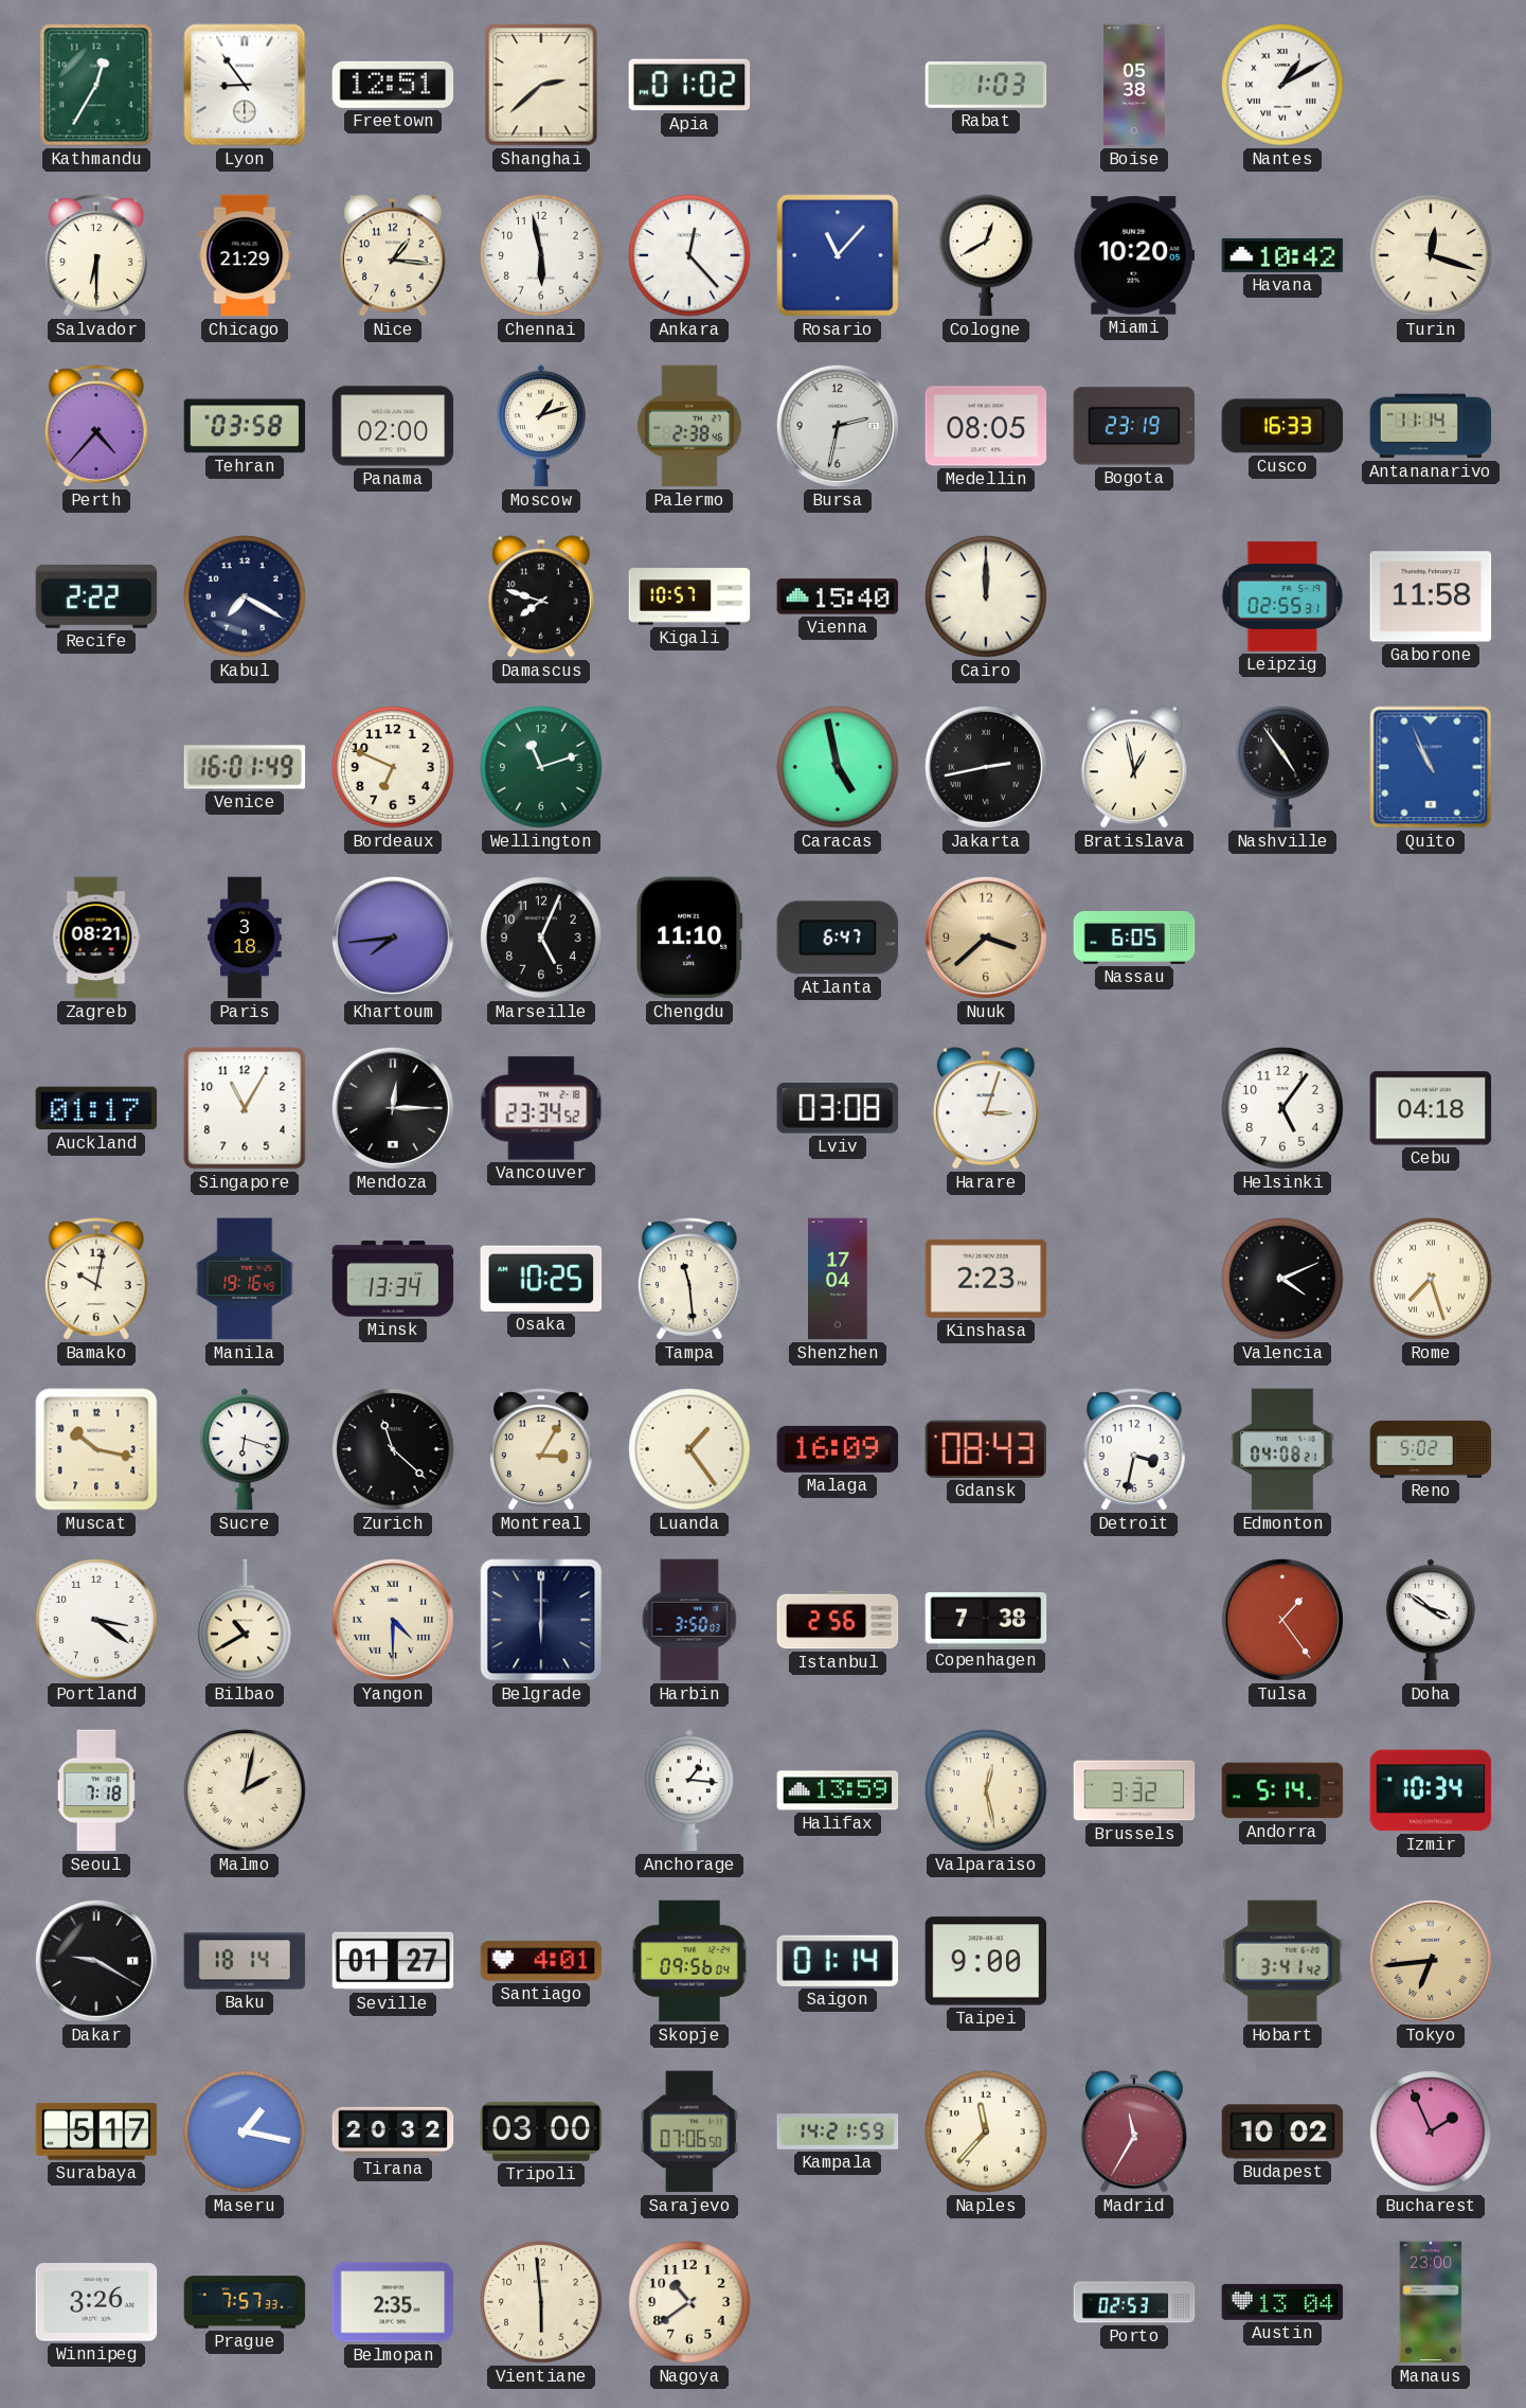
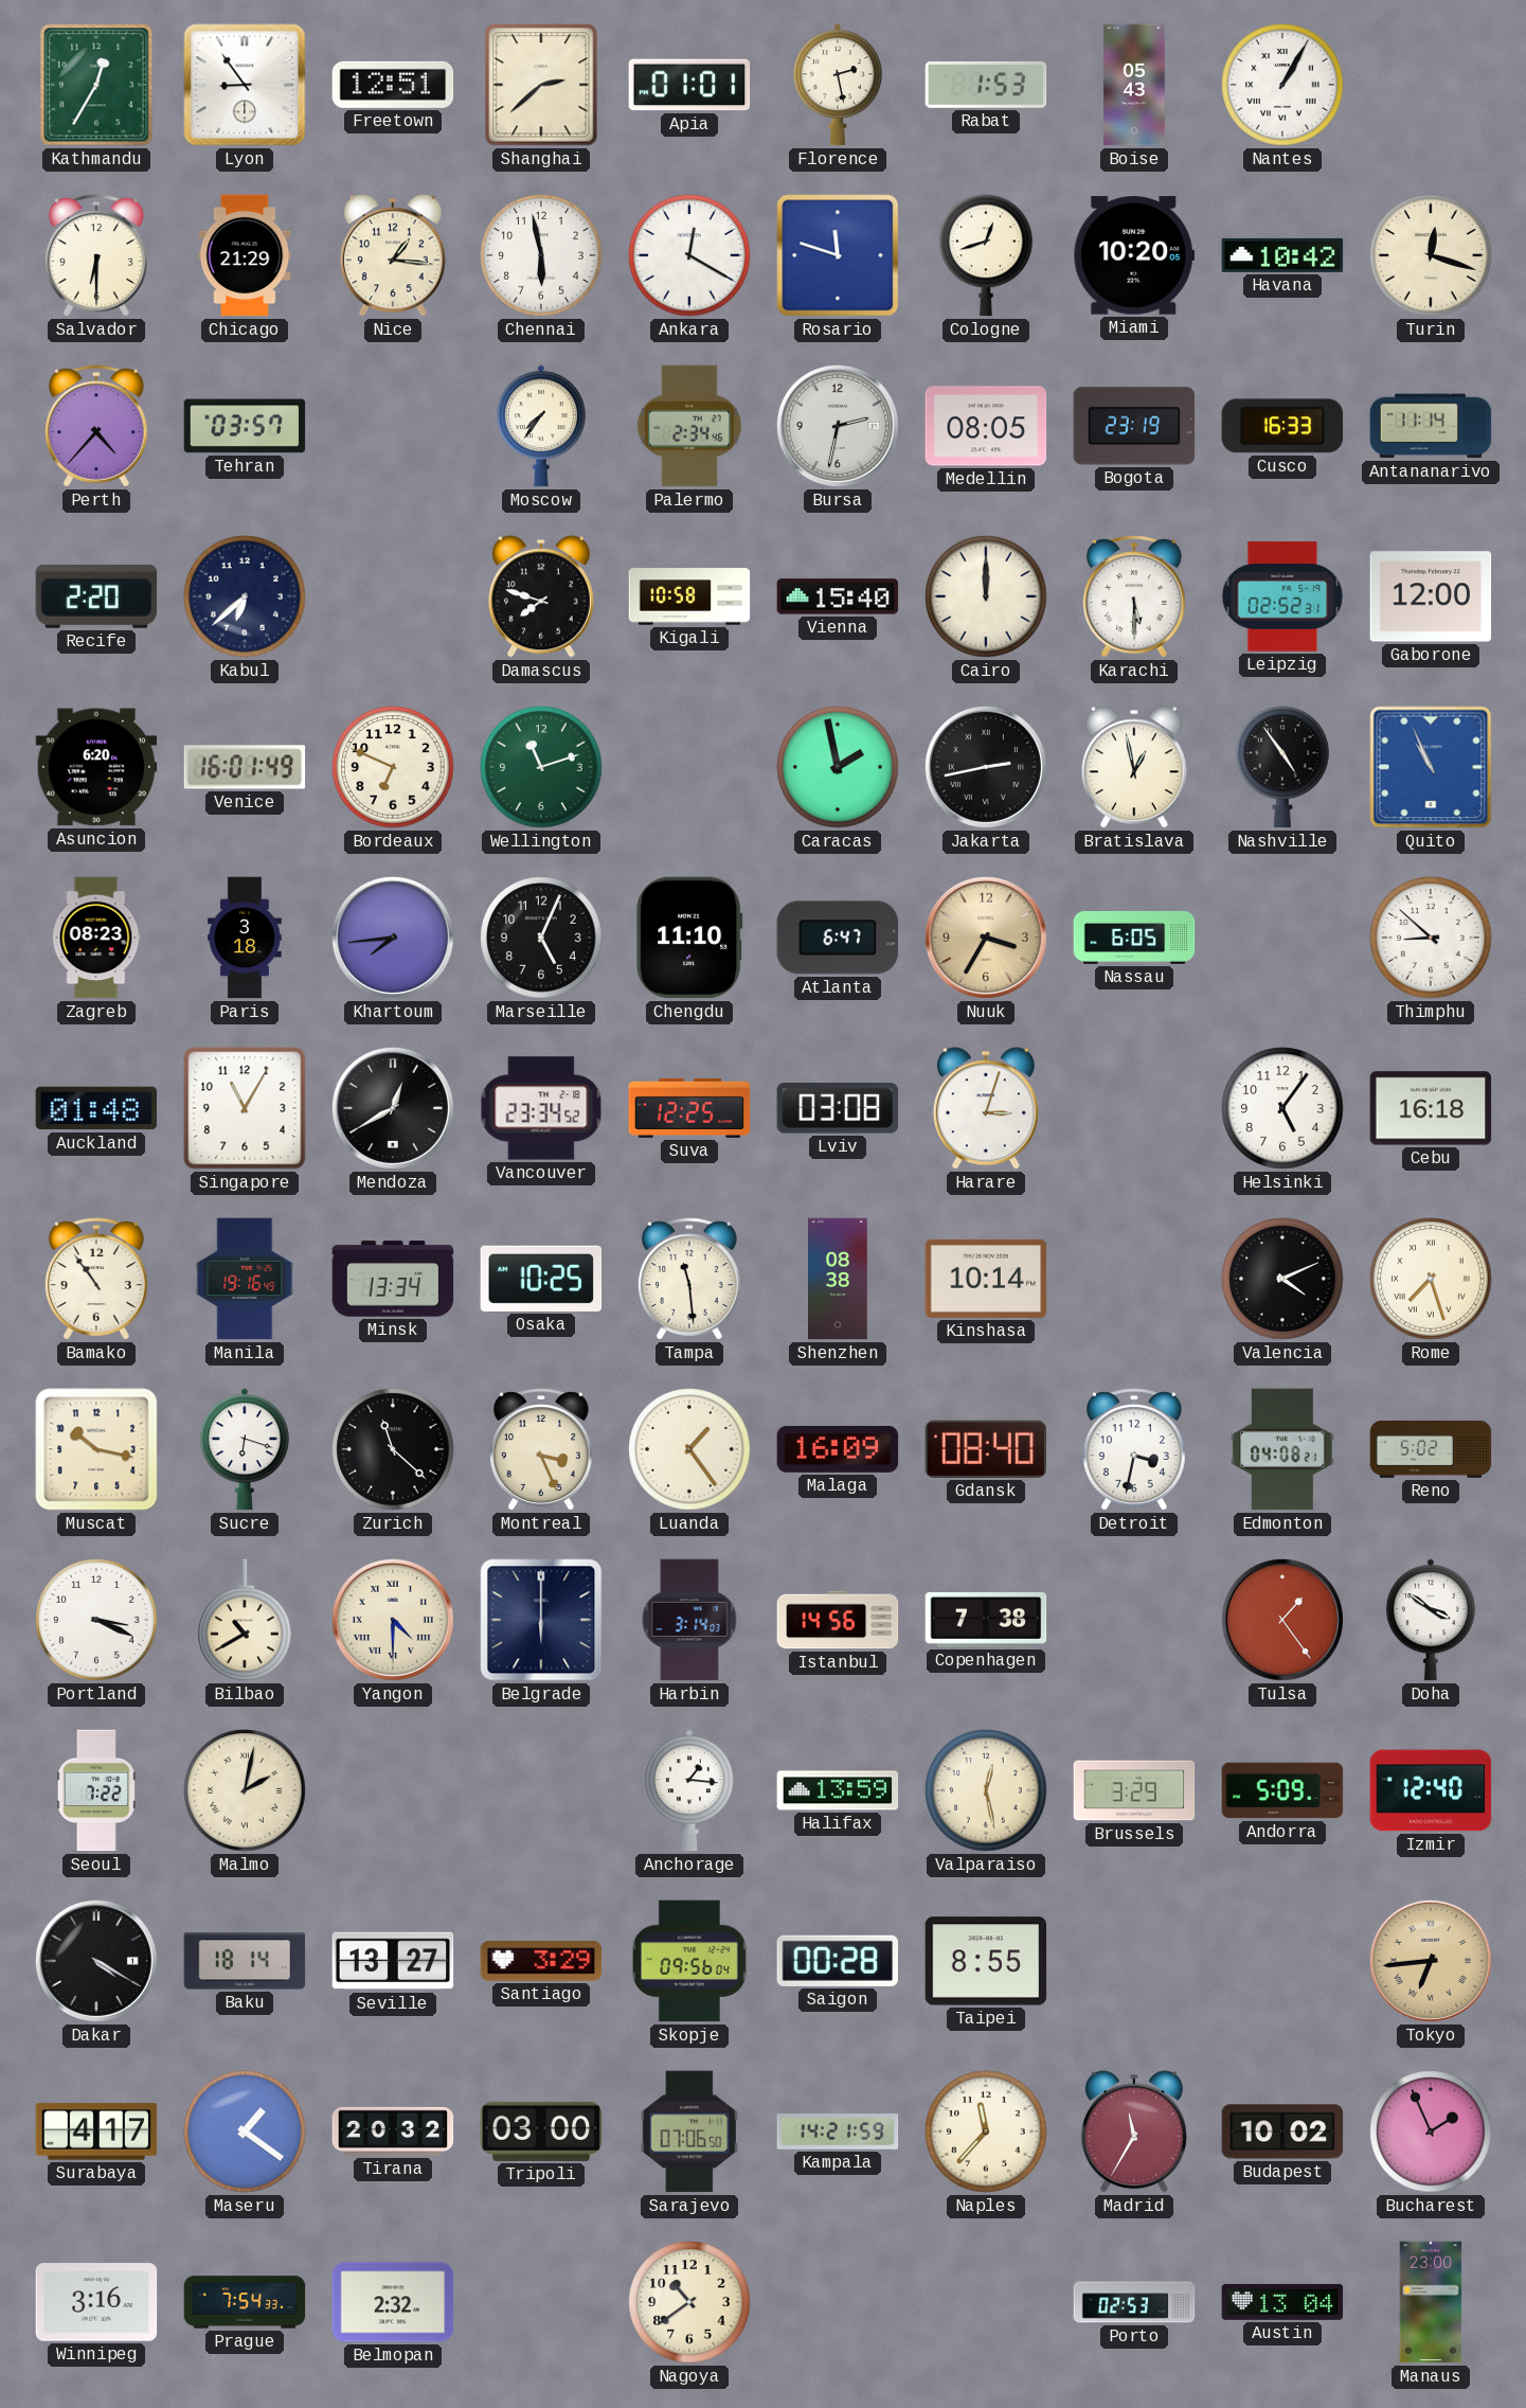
Apia: 01:02 -> 01:01
Florence: none -> 2:28
Rabat: 1:03 -> 1:53
Boise: 05:38 -> 05:43
Nantes: 1:10 -> 1:05
Ankara: 12:23 -> 12:20
Rosario: 11:07 -> 11:48
Cologne: 12:40 -> 12:42
Tehran: 03:58 -> 03:57
Panama: 02:00 -> none
Moscow: 1:12 -> 7:36
Palermo: 2:38 -> 2:34
Recife: 2:22 -> 2:20
Kabul: 7:20 -> 6:38
Kigali: 10:57 -> 10:58
Karachi: none -> 5:30
Leipzig: 02:55 -> 02:52
Gaborone: 11:58 -> 12:00
Asuncion: none -> 6:20
Caracas: 4:58 -> 1:58
Zagreb: 08:21 -> 08:23
Nuuk: 3:38 -> 3:35
Thimphu: none -> 8:52
Auckland: 01:17 -> 01:48
Mendoza: 12:15 -> 12:40
Suva: none -> 12:25
Cebu: 04:18 -> 16:18
Bamako: 10:02 -> 10:54
Shenzhen: 17:04 -> 08:38
Kinshasa: 2:23 -> 10:14
Montreal: 3:05 -> 3:26
Gdansk: 08:43 -> 08:40
Portland: 3:21 -> 3:19
Harbin: 3:50 -> 3:14
Istanbul: 2:56 -> 14:56
Seoul: 7:18 -> 7:22
Brussels: 3:32 -> 3:29
Andorra: 5:14 -> 5:09
Izmir: 10:34 -> 12:40
Dakar: 9:20 -> 4:20
Seville: 01:27 -> 13:27
Santiago: 4:01 -> 3:29
Saigon: 01:14 -> 00:28
Taipei: 9:00 -> 8:55
Hobart: 3:41 -> none
Surabaya: 5:17 -> 4:17
Maseru: 1:17 -> 1:21
Winnipeg: 3:26 -> 3:16
Prague: 7:57 -> 7:54
Belmopan: 2:35 -> 2:32
Vientiane: 5:59 -> none
